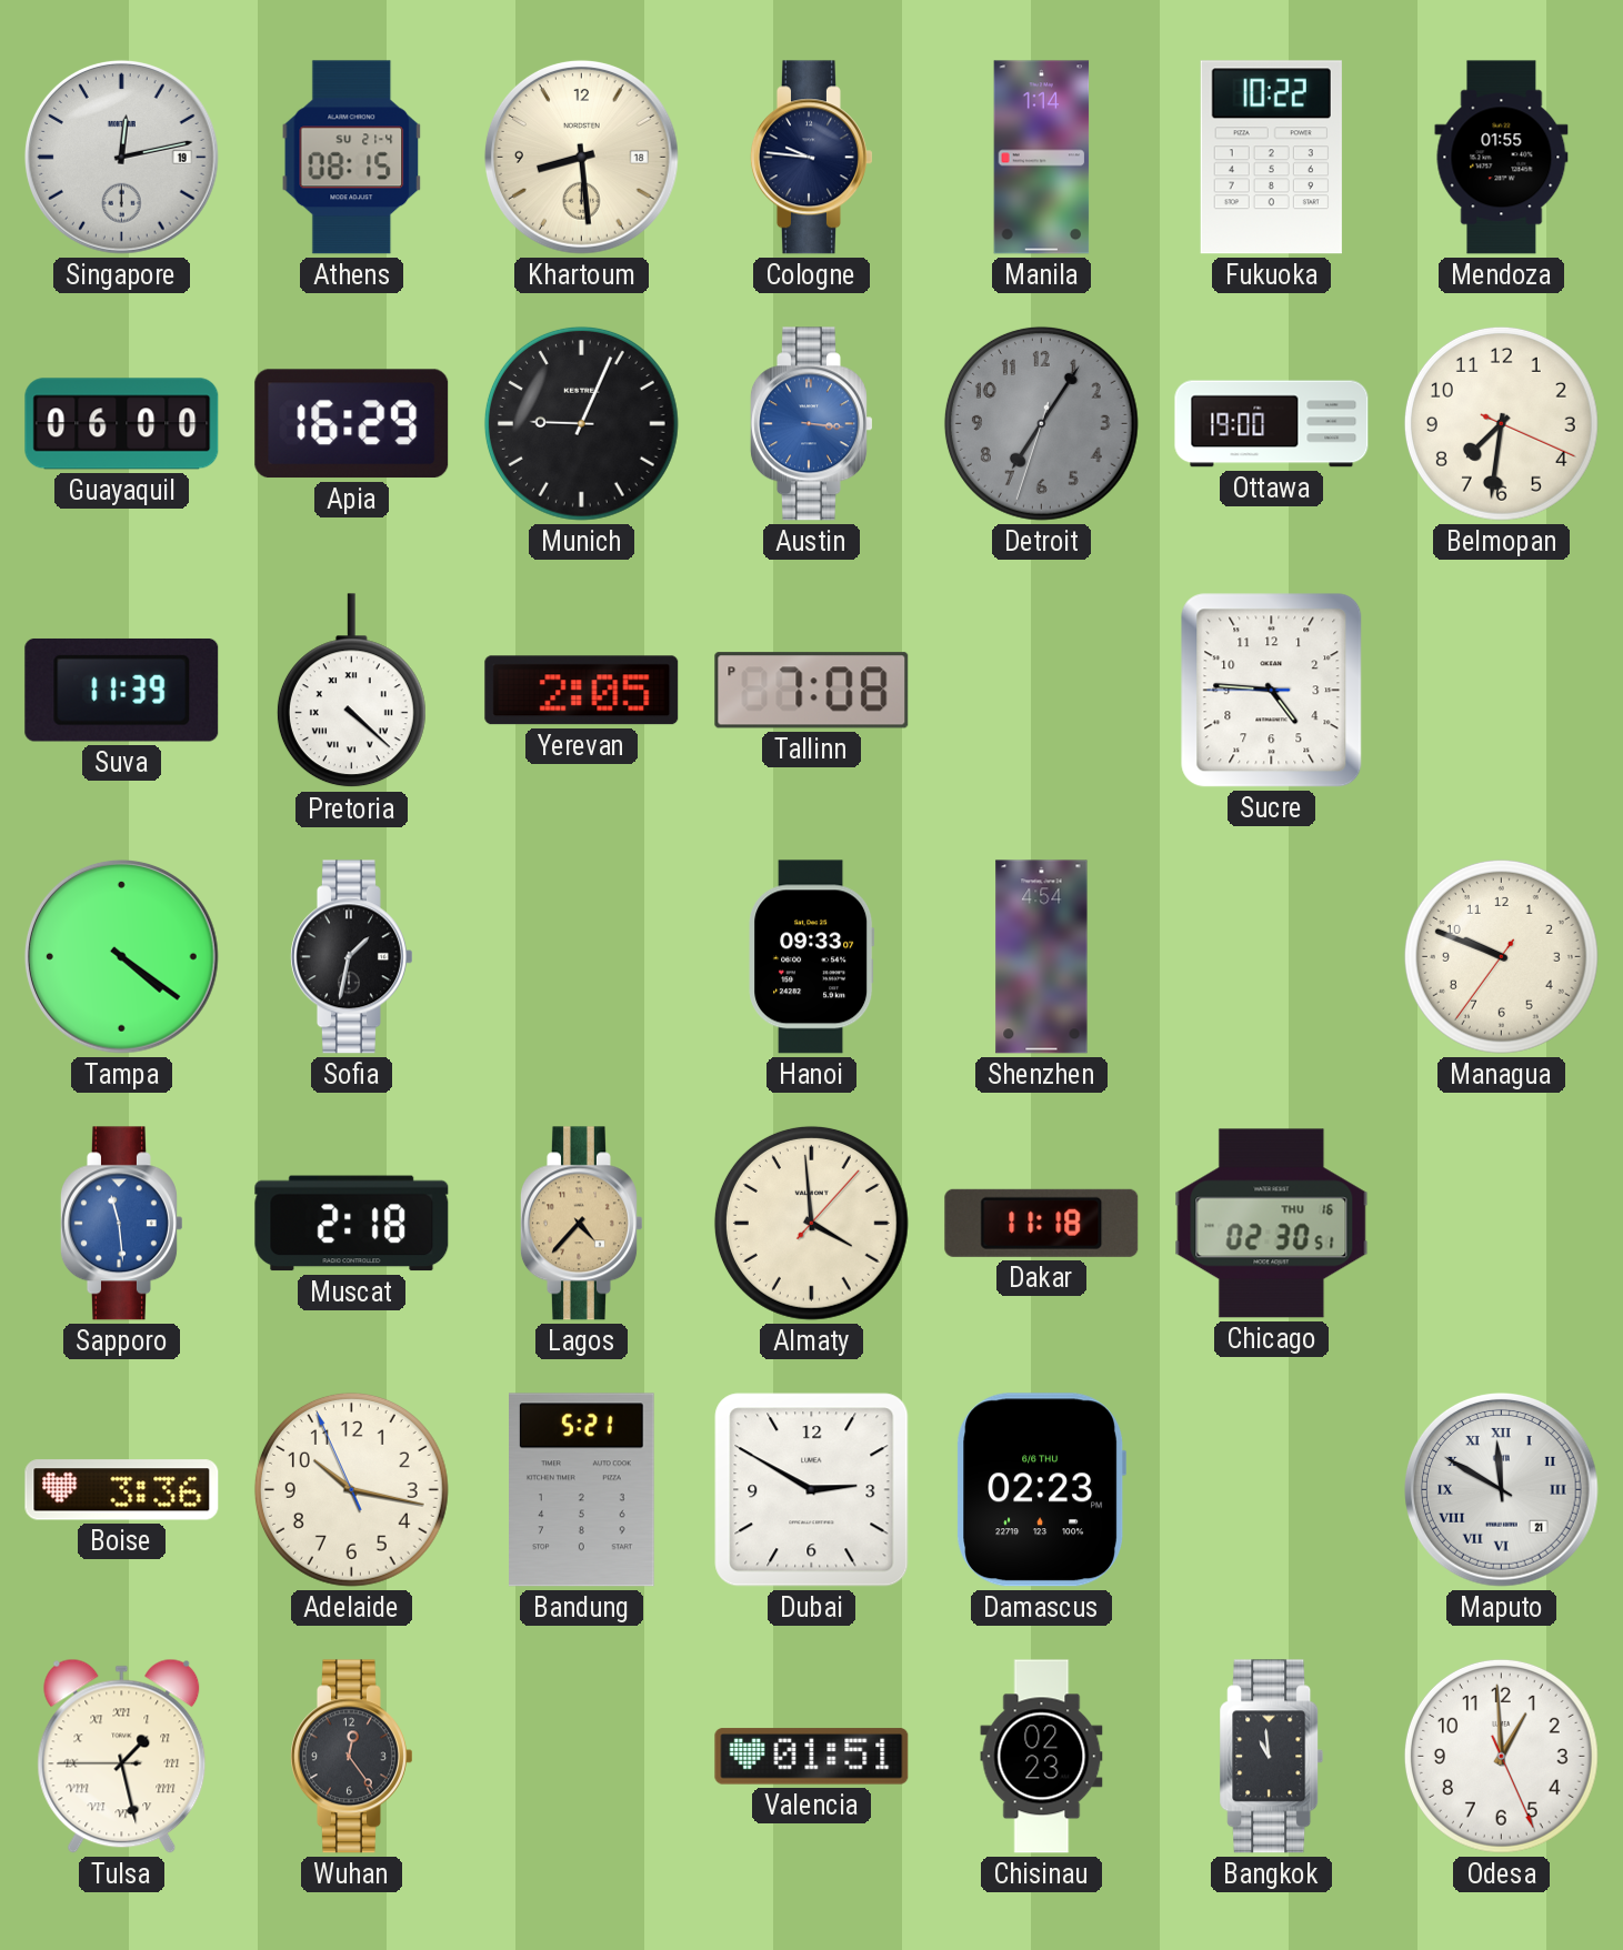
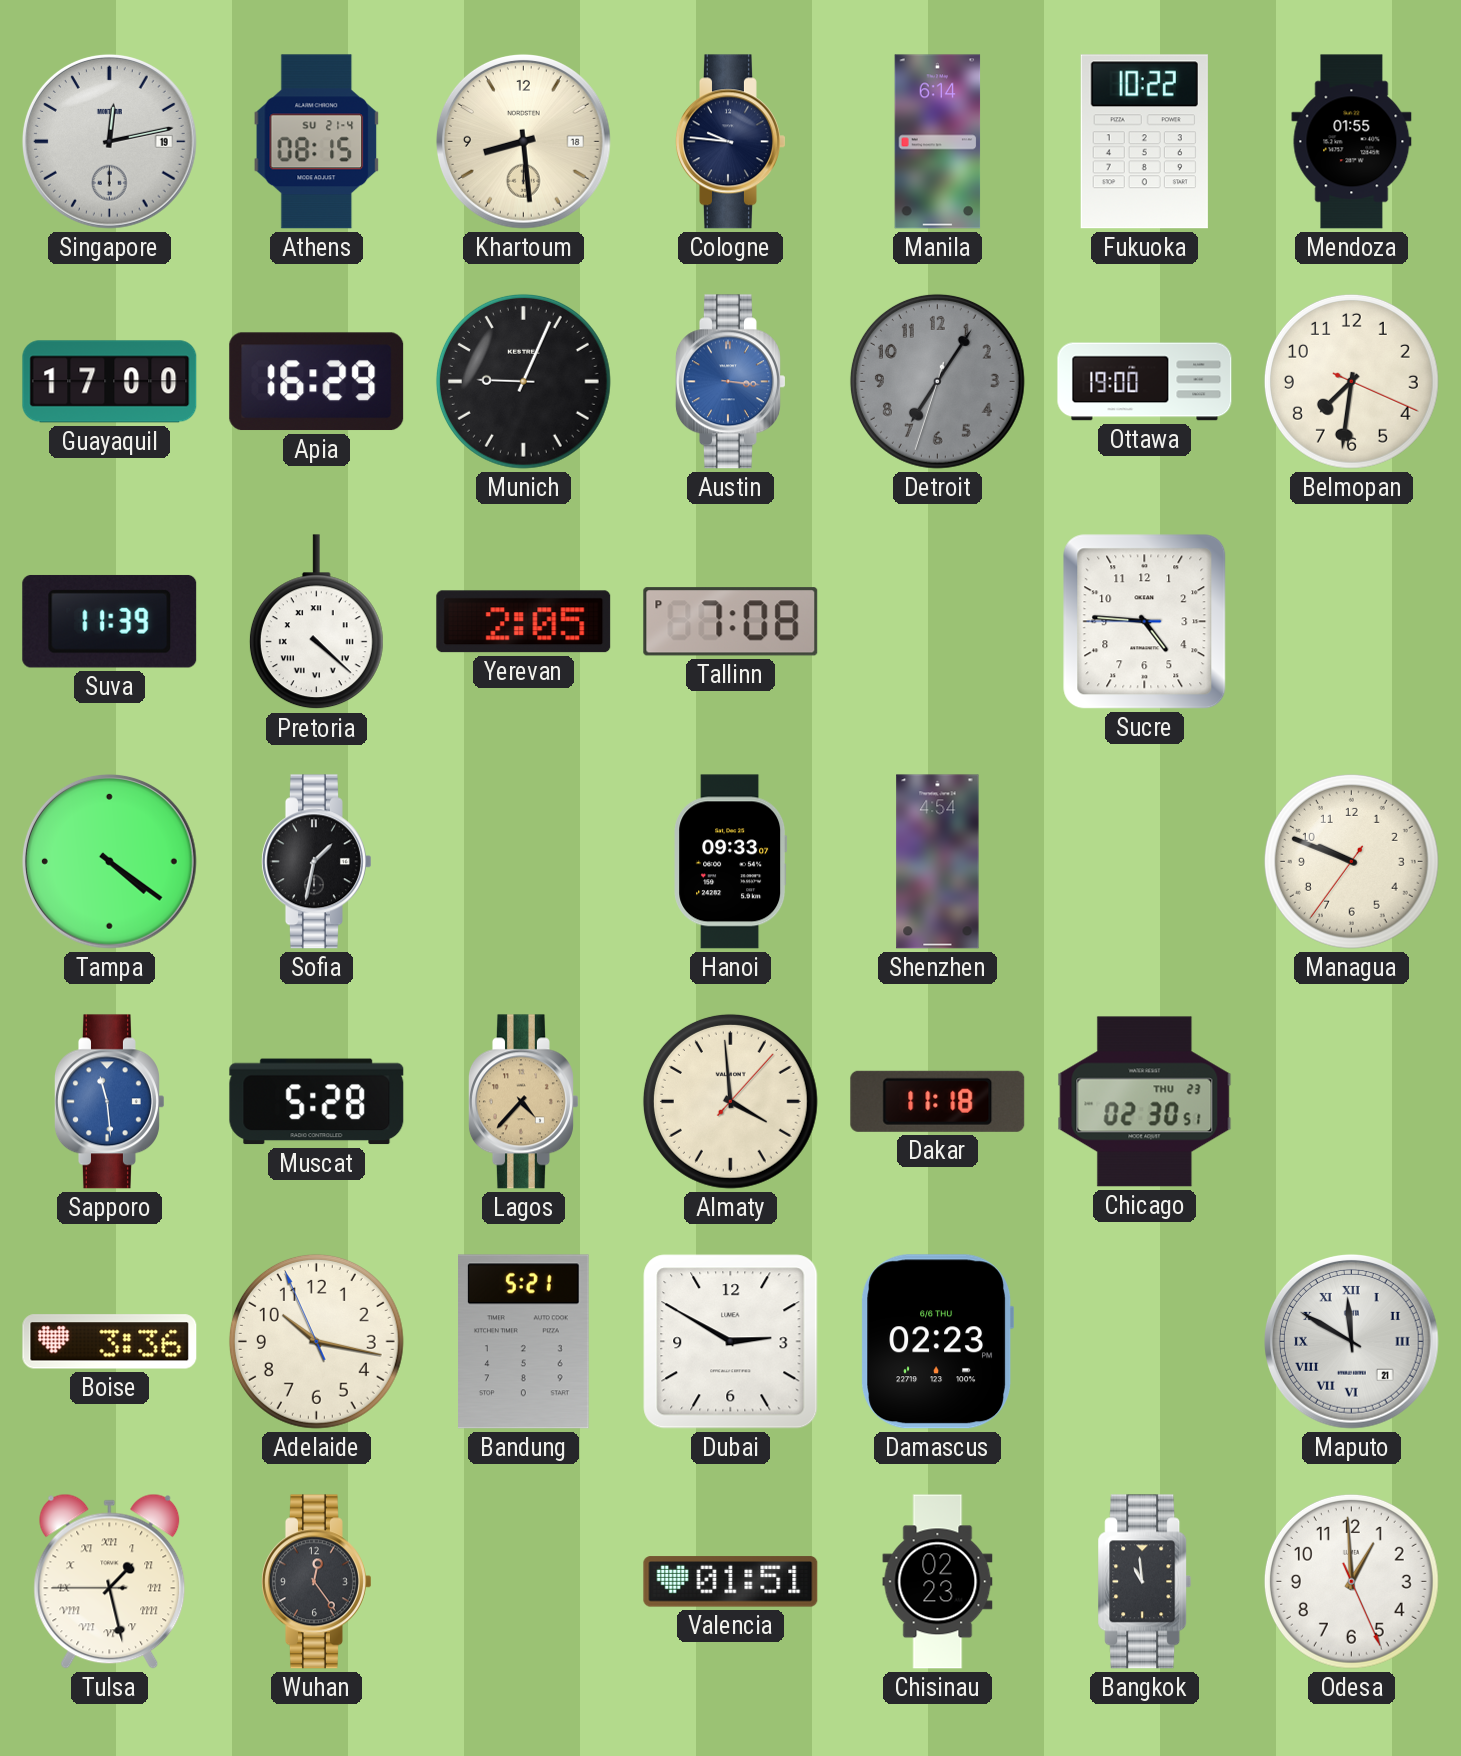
Manila: 1:14 -> 6:14
Guayaquil: 06:00 -> 17:00
Muscat: 2:18 -> 5:28
Chicago date: THU 16 -> THU 23
